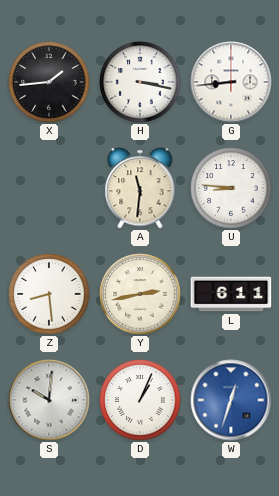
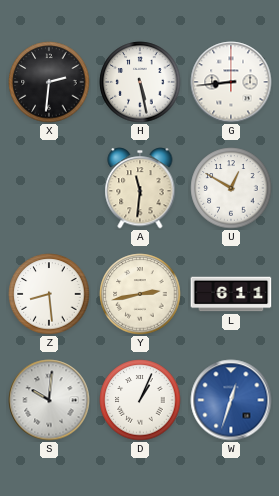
X: 1:44 -> 2:31
H: 3:17 -> 5:28
U: 8:46 -> 12:50
